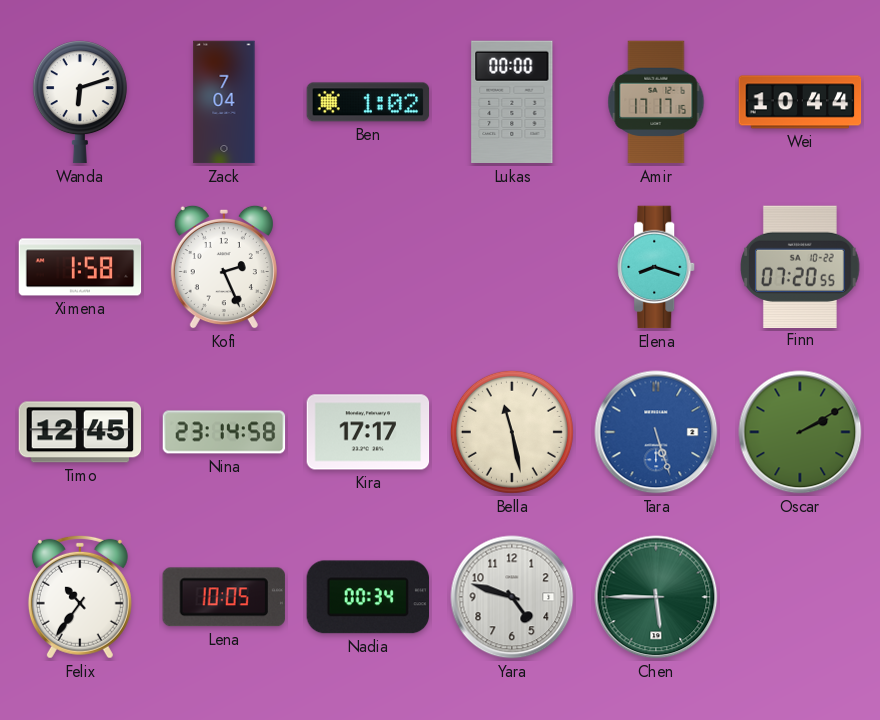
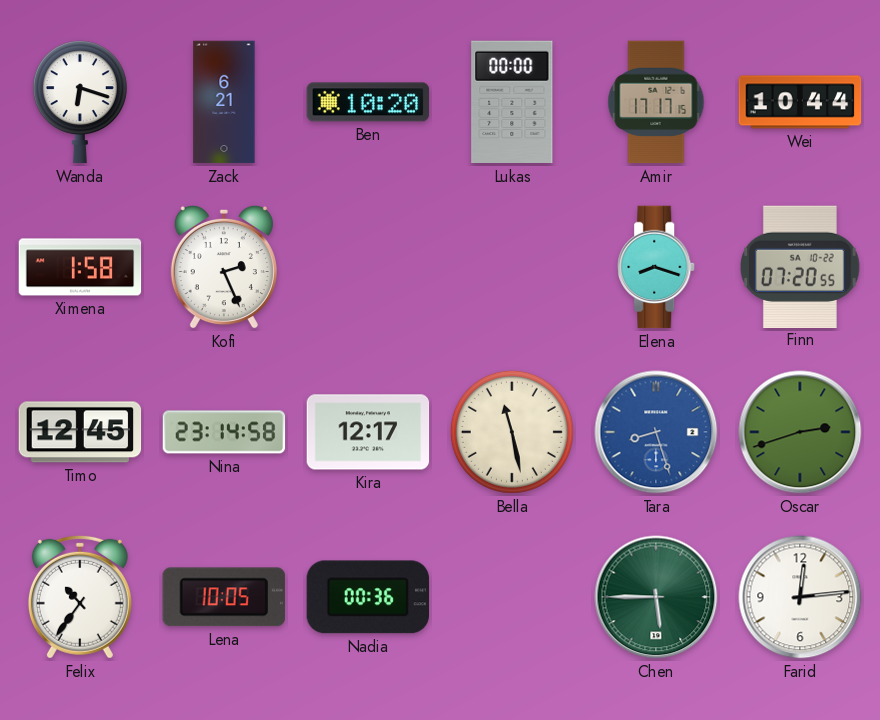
Wanda: 6:12 -> 6:18
Zack: 7:04 -> 6:21
Ben: 1:02 -> 10:20
Kira: 17:17 -> 12:17
Tara: 5:27 -> 8:27
Oscar: 2:10 -> 2:42
Nadia: 00:34 -> 00:36
Yara: 4:48 -> none
Farid: none -> 12:14
